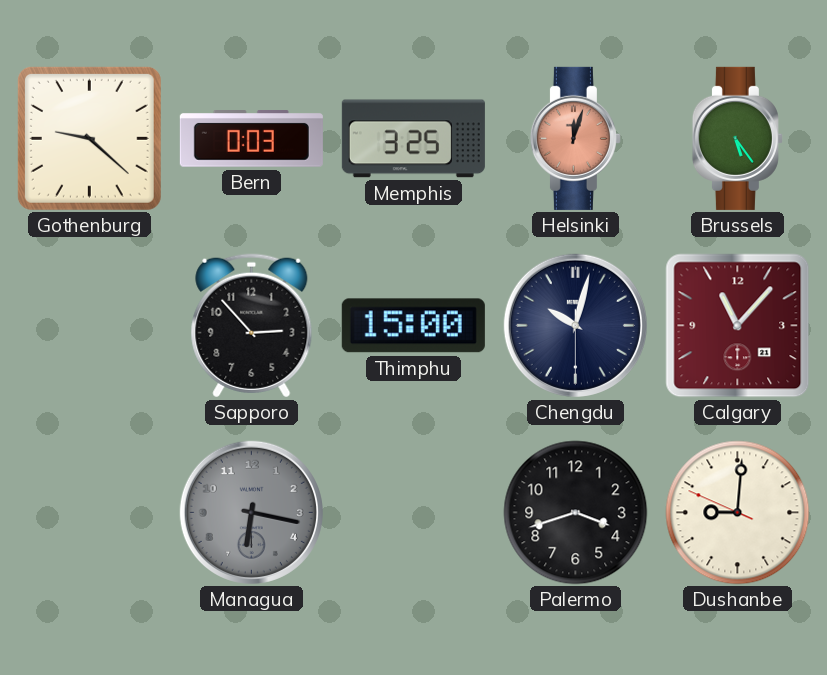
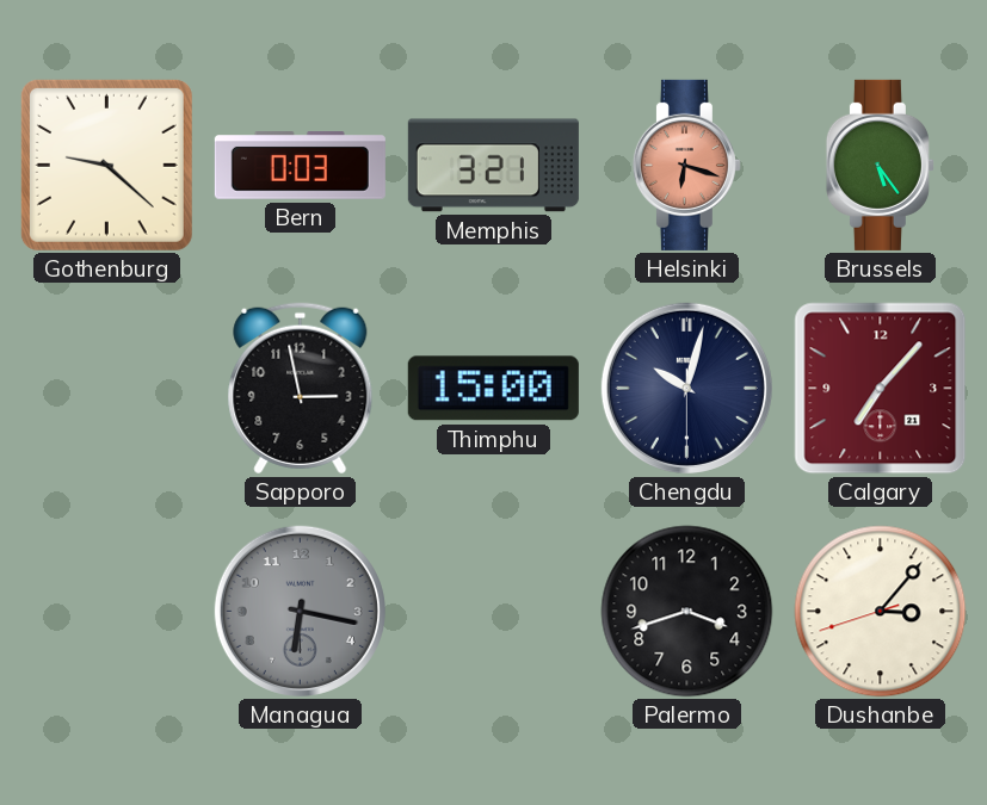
Memphis: 3:25 -> 3:21
Helsinki: 12:03 -> 6:18
Sapporo: 2:53 -> 2:58
Calgary: 11:07 -> 7:07
Dushanbe: 9:00 -> 3:06
